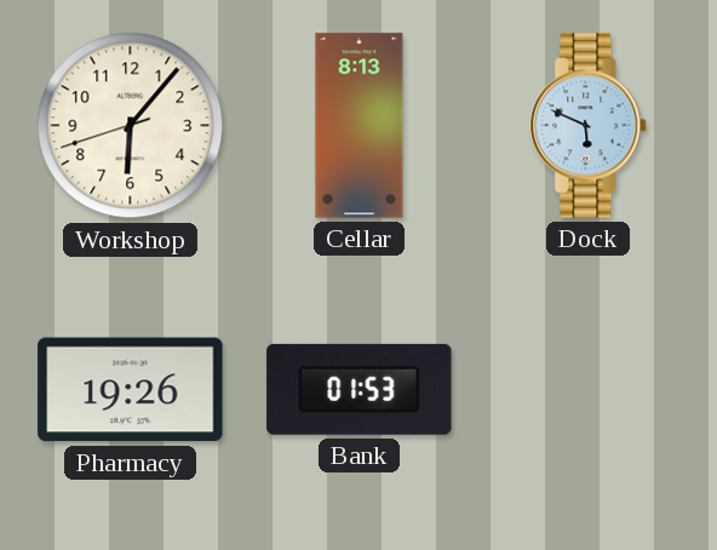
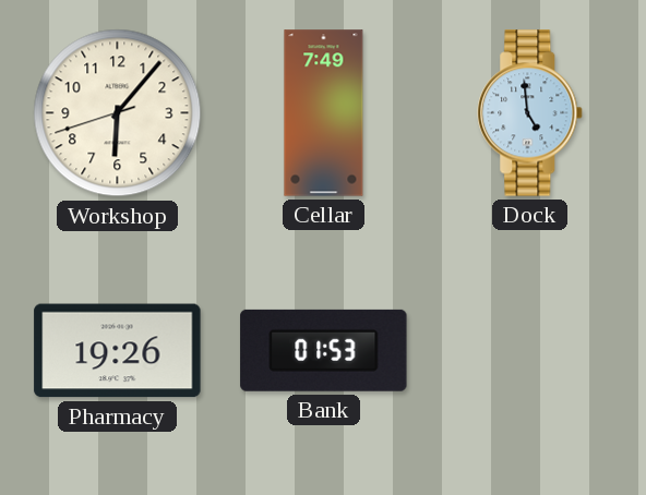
Cellar: 8:13 -> 7:49
Dock: 5:49 -> 4:59
